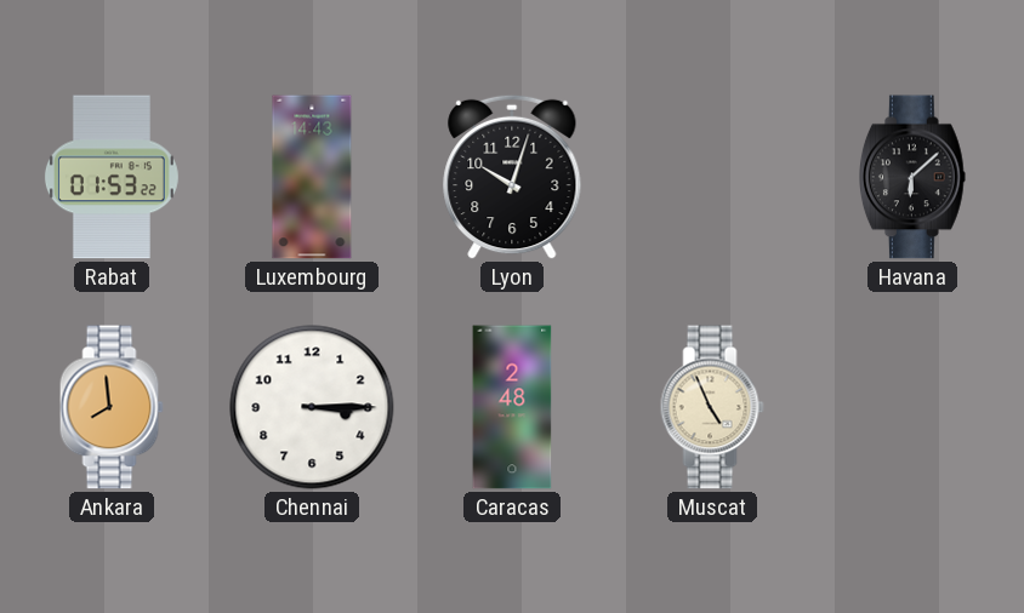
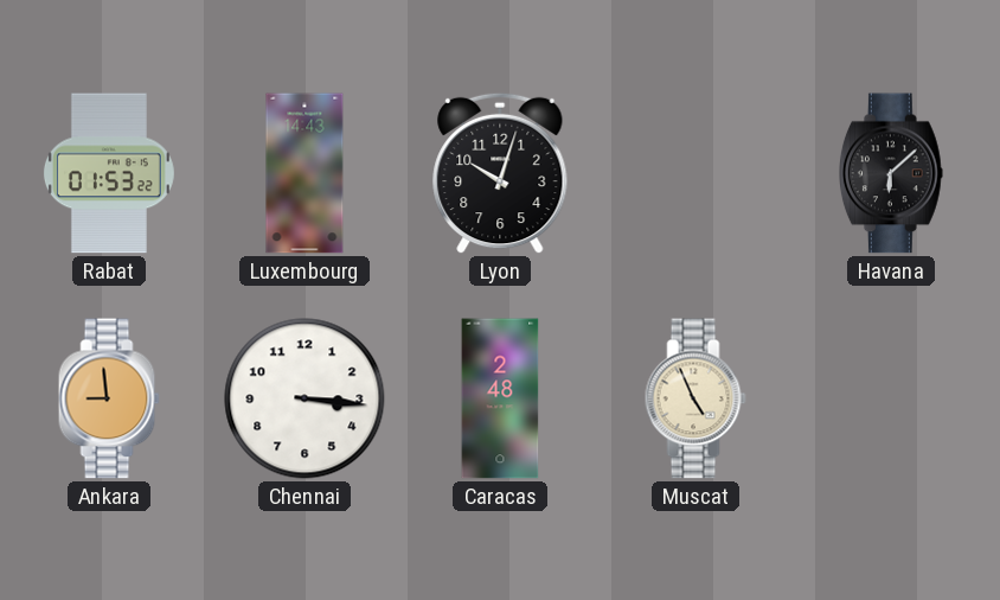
Ankara: 7:59 -> 8:59
Chennai: 3:15 -> 3:16
